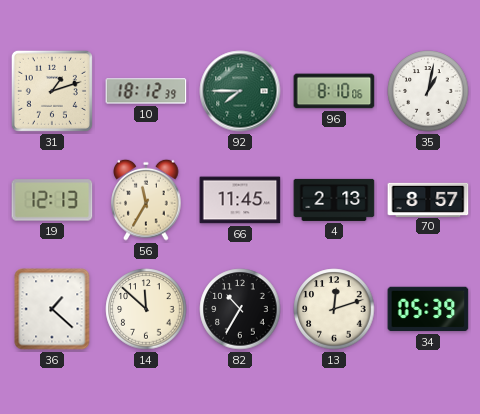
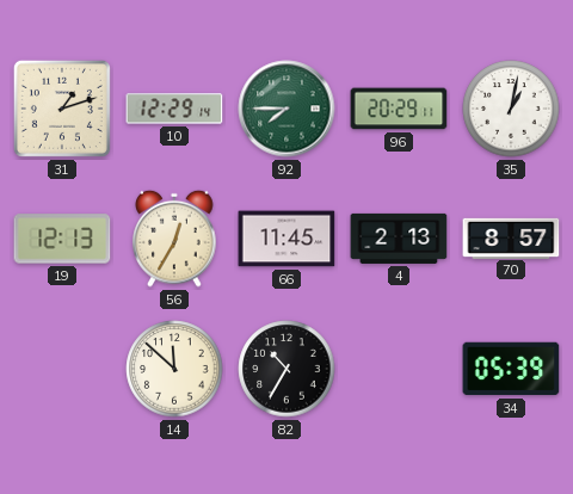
10: 18:12 -> 12:29
96: 8:10 -> 20:29
56: 11:35 -> 12:35
36: 1:22 -> none
13: 12:12 -> none
